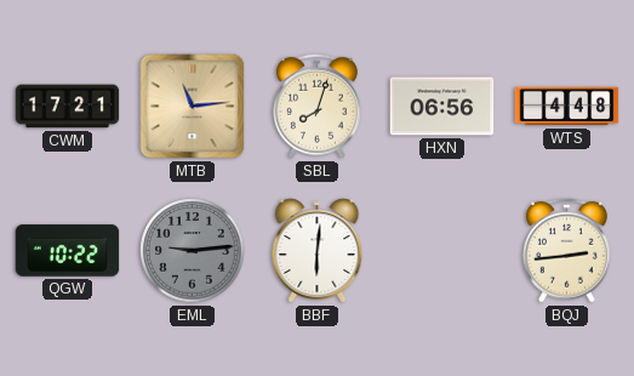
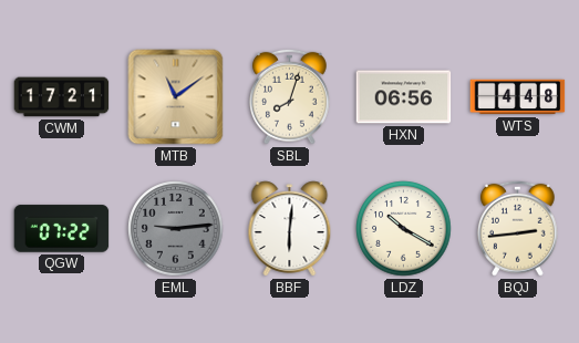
MTB: 11:14 -> 11:09
QGW: 10:22 -> 07:22
LDZ: none -> 10:20
